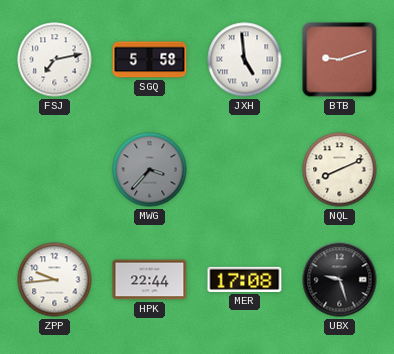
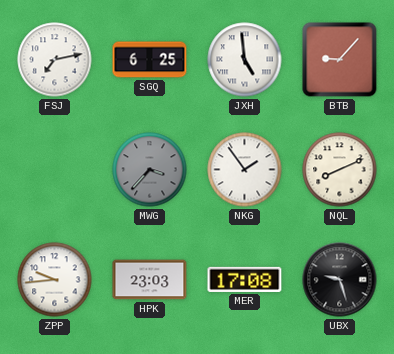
SGQ: 5:58 -> 6:25
BTB: 9:12 -> 9:07
NKG: none -> 1:54
HPK: 22:44 -> 23:03
